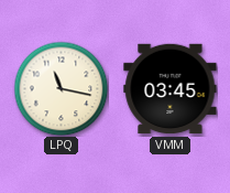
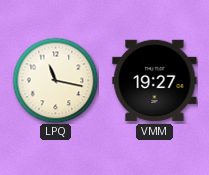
VMM: 03:45 -> 19:27
